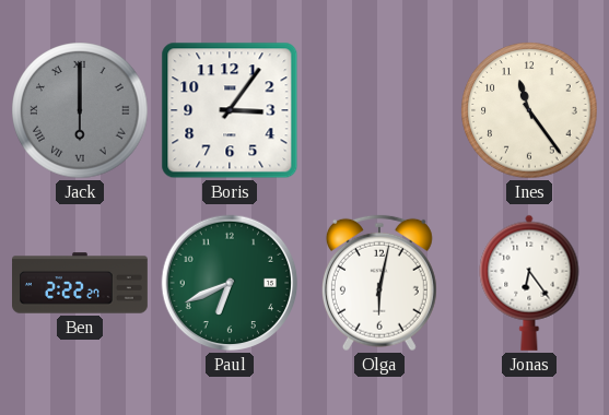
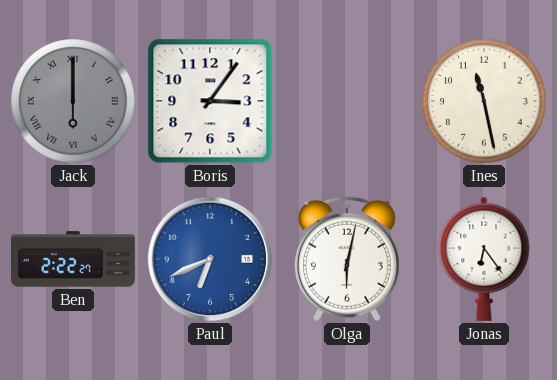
Ines: 11:24 -> 11:28
Paul dial: green -> blue
